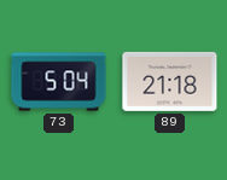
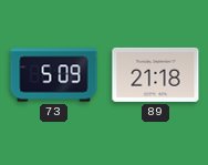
73: 5:04 -> 5:09
